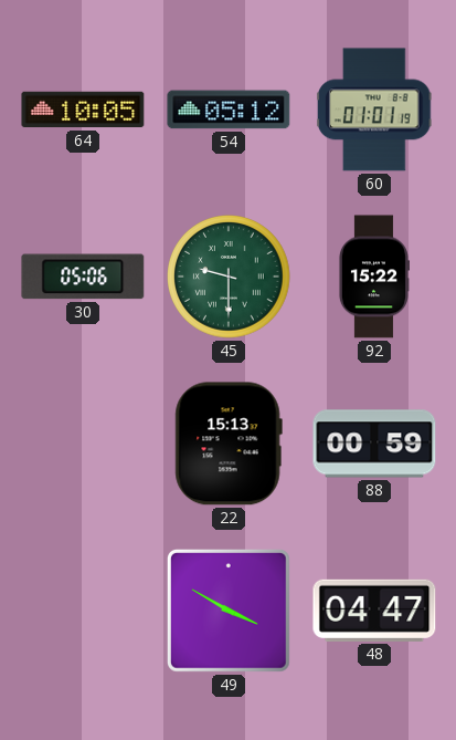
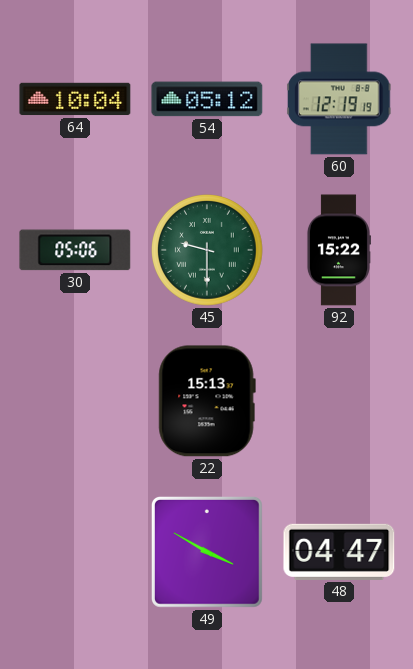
64: 10:05 -> 10:04
60: 01:01 -> 12:19
88: 00:59 -> none
